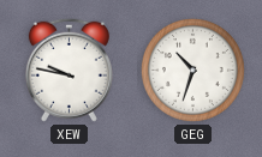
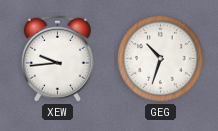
XEW: 9:47 -> 9:44
